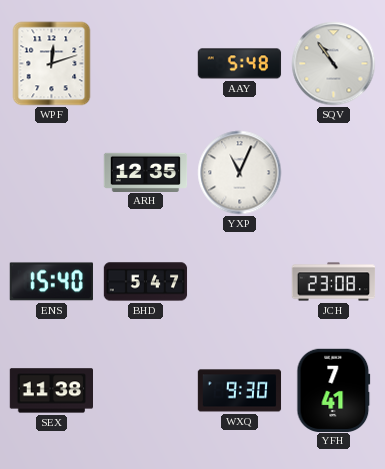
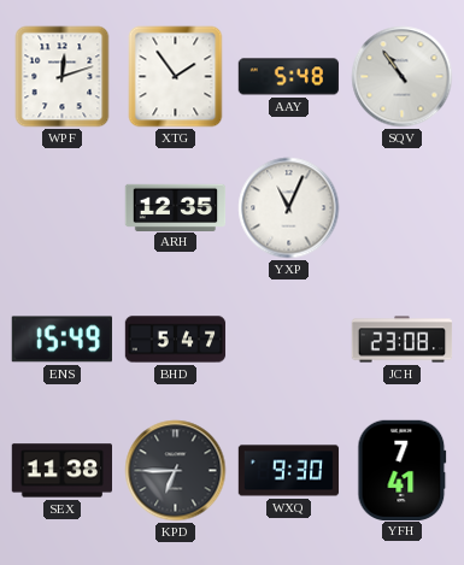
XTG: none -> 1:54
ENS: 15:40 -> 15:49
KPD: none -> 6:45
